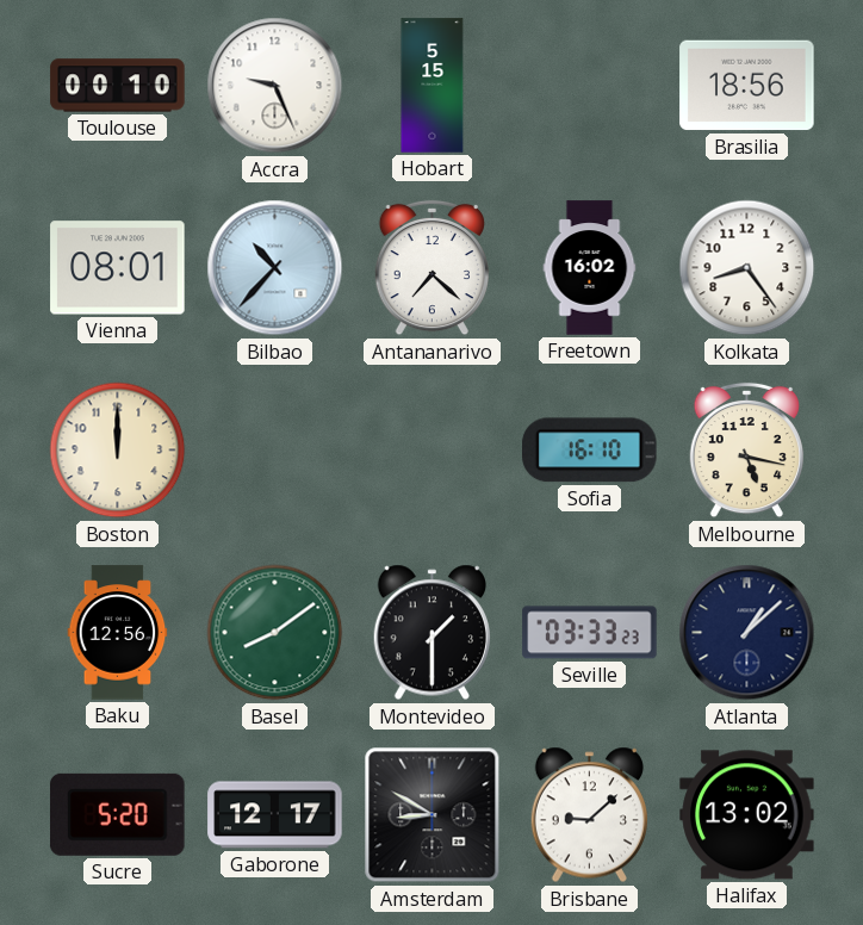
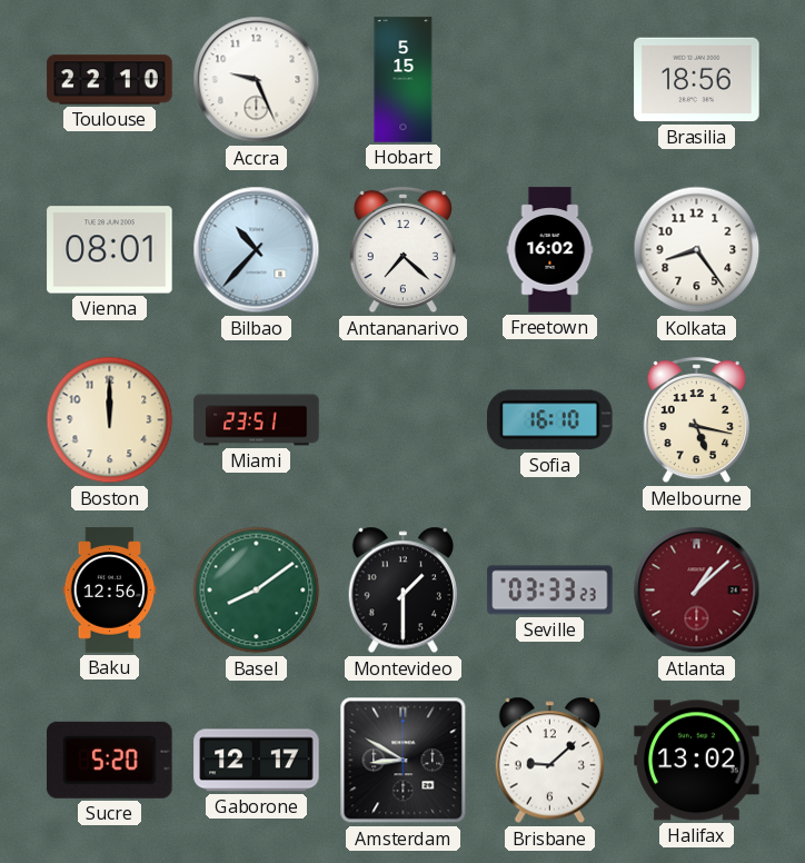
Toulouse: 00:10 -> 22:10
Miami: none -> 23:51
Atlanta dial: navy -> burgundy
